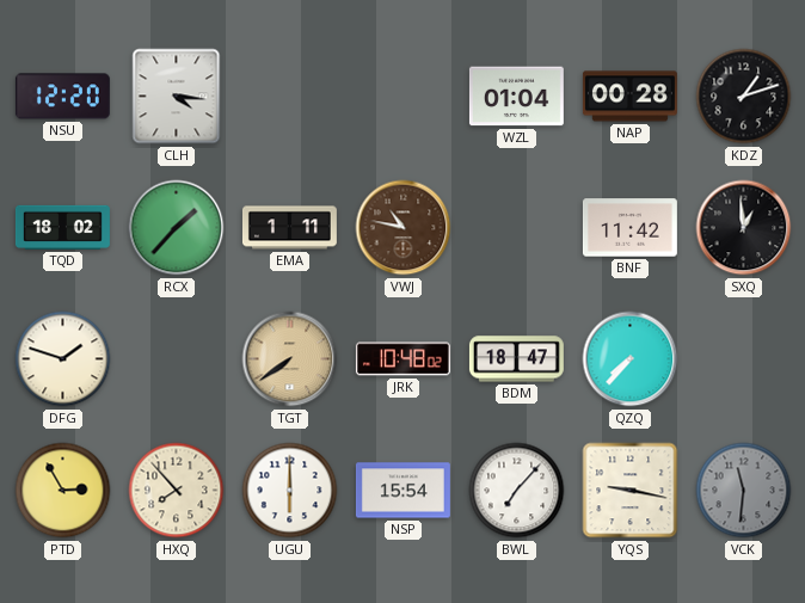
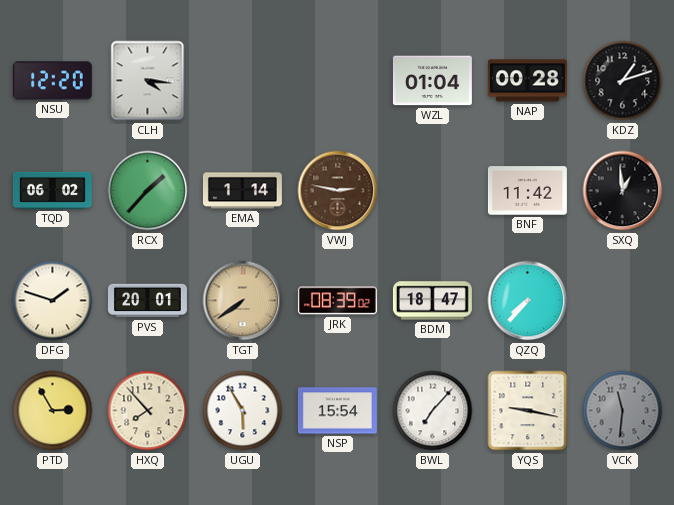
TQD: 18:02 -> 06:02
EMA: 1:11 -> 1:14
VWJ: 10:47 -> 2:47
PVS: none -> 20:01
JRK: 10:48 -> 08:39
UGU: 6:00 -> 5:55
